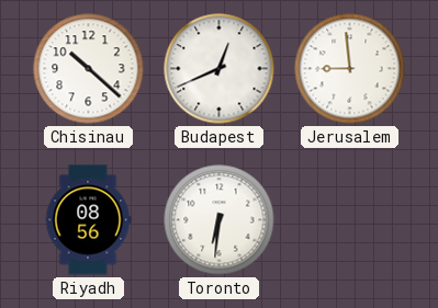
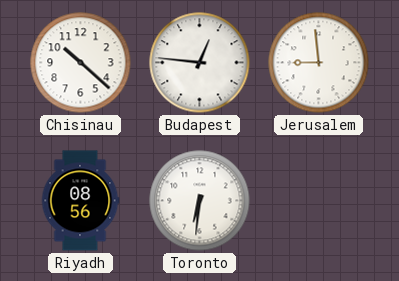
Budapest: 12:41 -> 12:46
